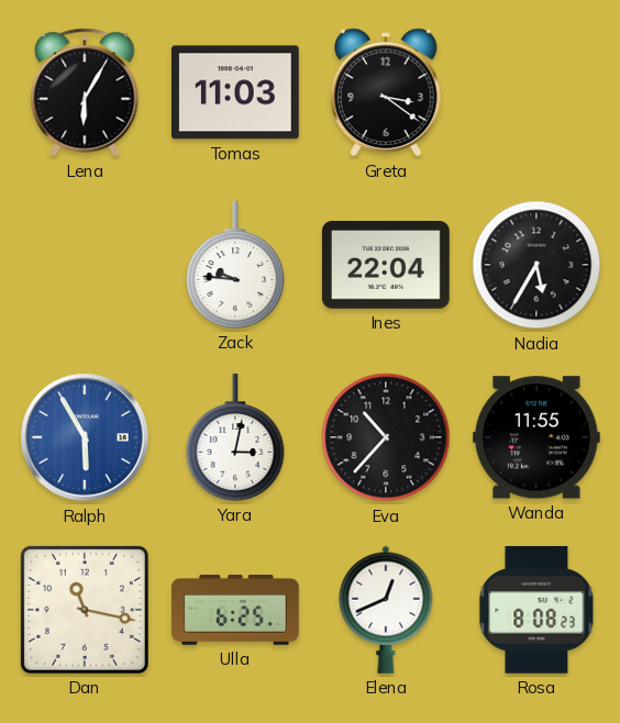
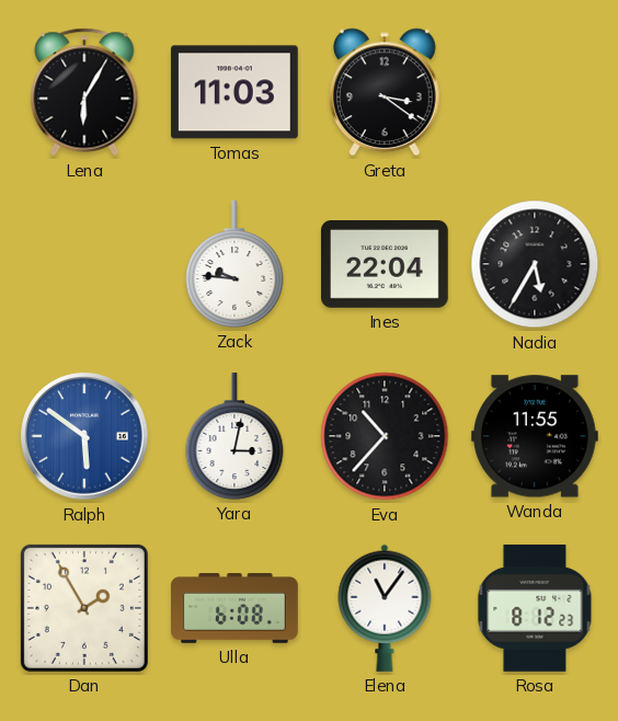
Ralph: 5:55 -> 5:51
Dan: 11:17 -> 1:55
Ulla: 6:25 -> 6:08
Elena: 12:41 -> 11:06
Rosa: 8:08 -> 8:12
